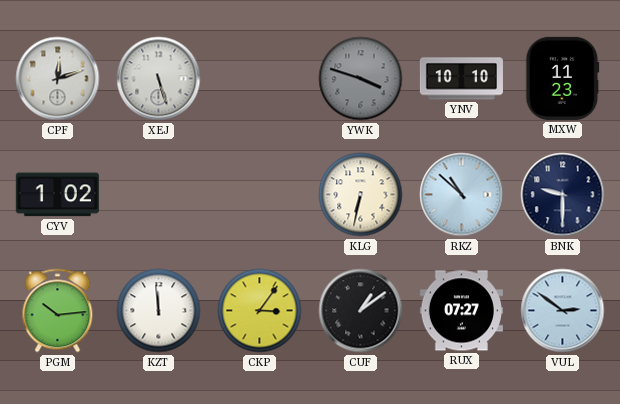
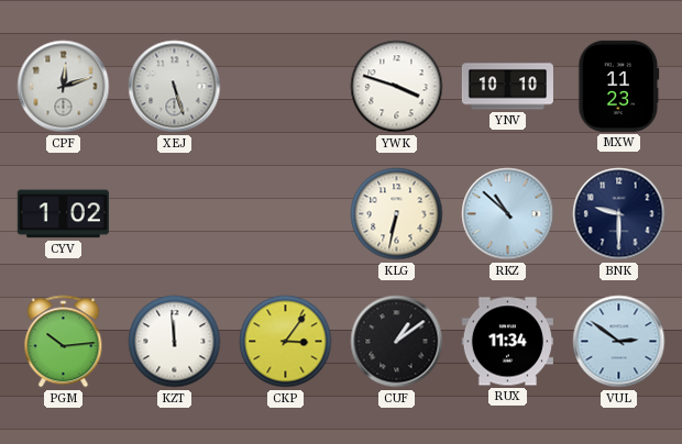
YWK dial: grey -> white
RUX: 07:27 -> 11:34
